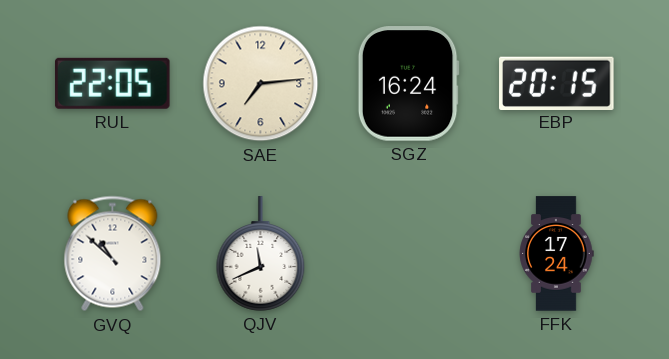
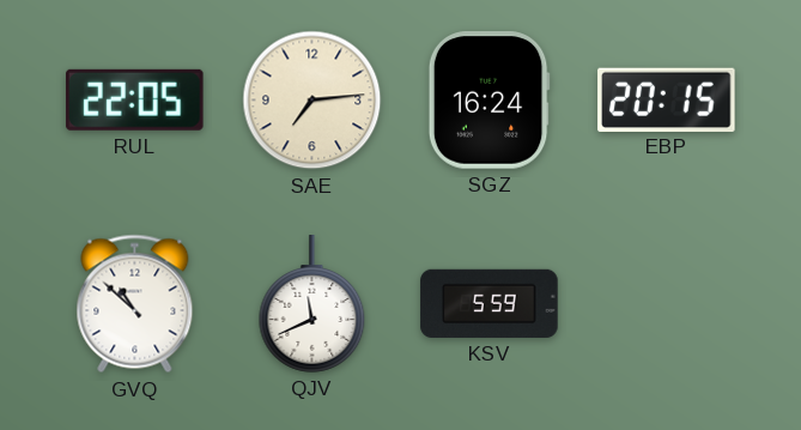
KSV: none -> 5:59
FFK: 17:24 -> none
